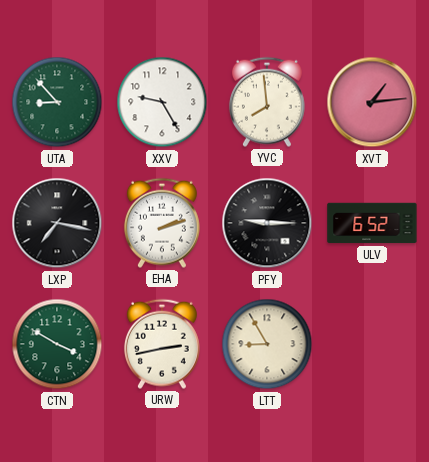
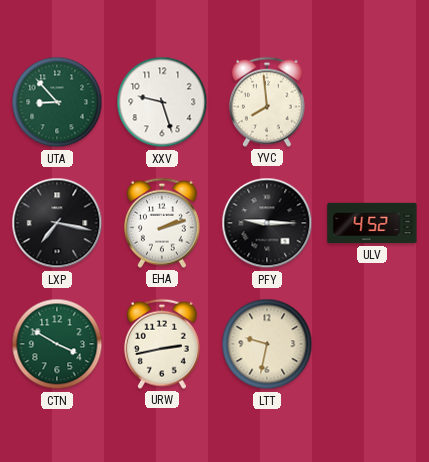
XXV: 9:25 -> 9:27
XVT: 1:14 -> none
ULV: 6:52 -> 4:52
LTT: 8:55 -> 9:32
